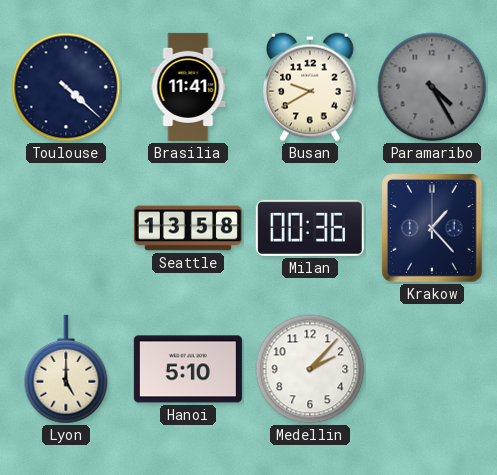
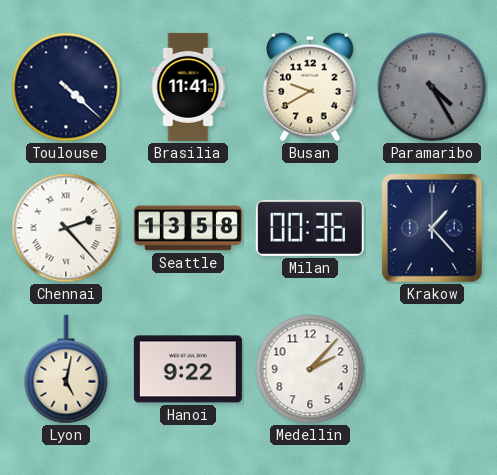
Chennai: none -> 2:23
Lyon: 5:00 -> 5:02
Hanoi: 5:10 -> 9:22
